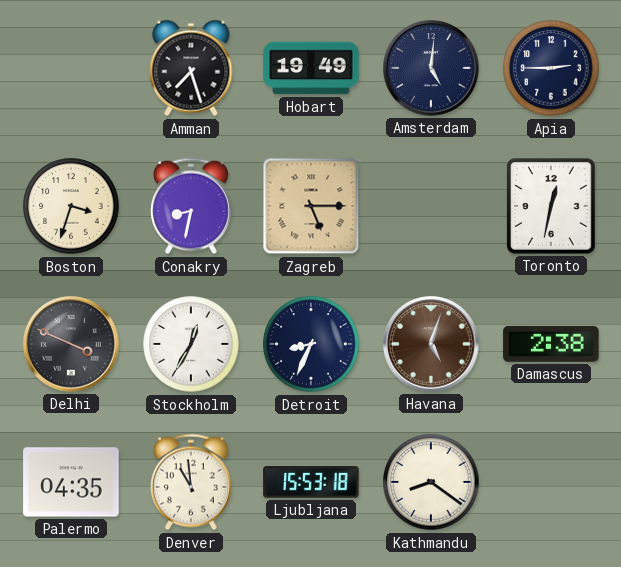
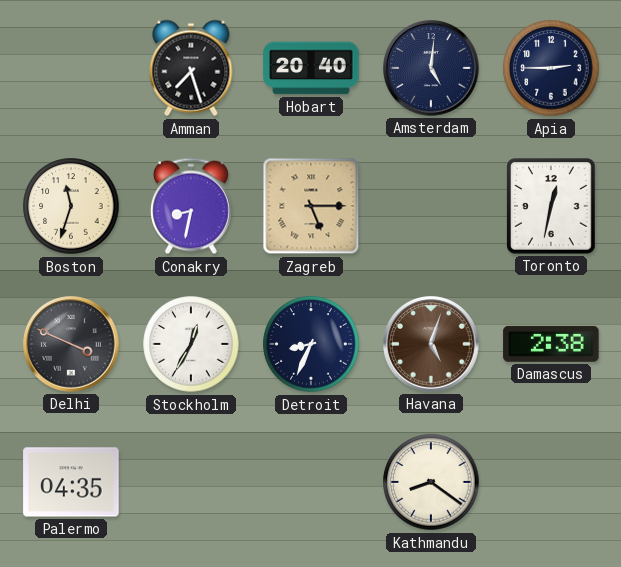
Hobart: 19:49 -> 20:40
Boston: 3:33 -> 11:33
Denver: 10:59 -> none
Ljubljana: 15:53 -> none
